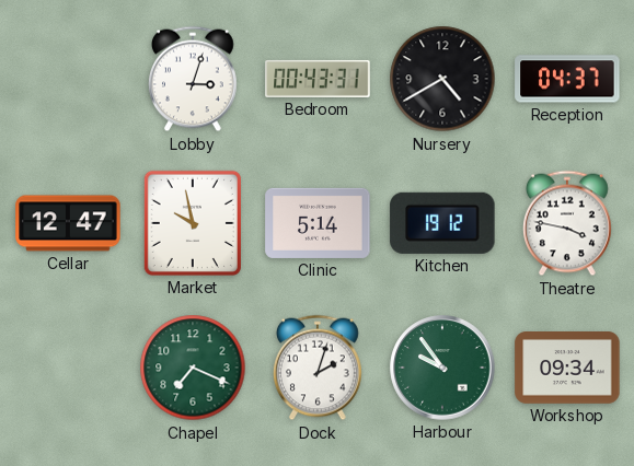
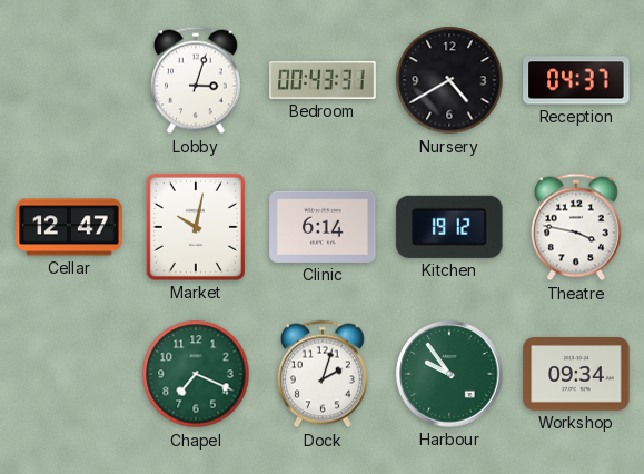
Market: 9:58 -> 10:02
Clinic: 5:14 -> 6:14
